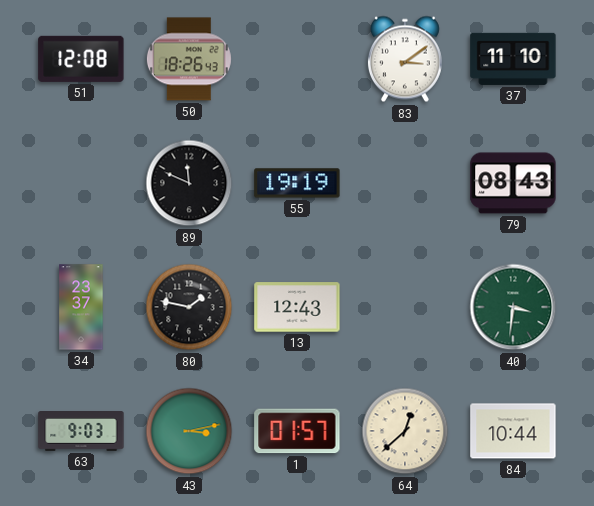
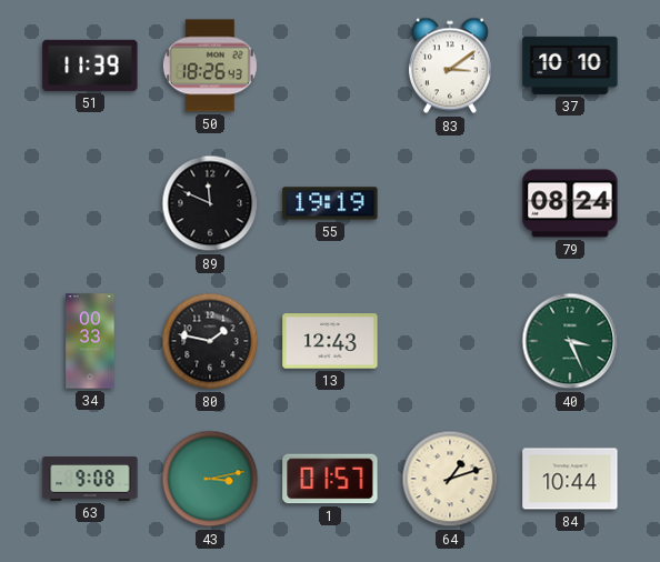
51: 12:08 -> 11:39
37: 11:10 -> 10:10
79: 08:43 -> 08:24
34: 23:37 -> 00:33
40: 3:31 -> 3:26
63: 9:03 -> 9:08
64: 12:38 -> 1:12
